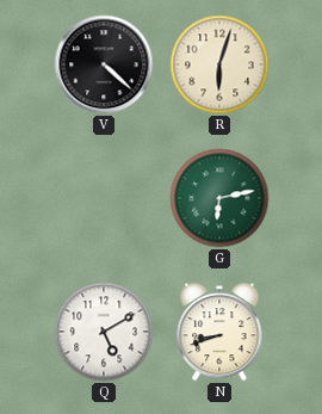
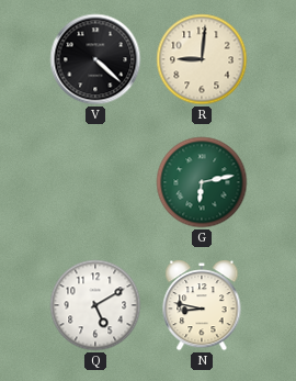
R: 6:03 -> 9:01
N: 8:42 -> 8:47
